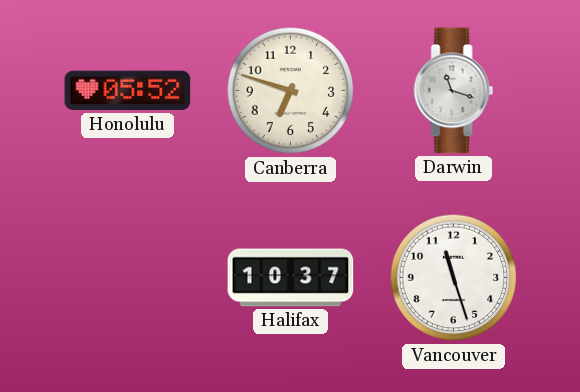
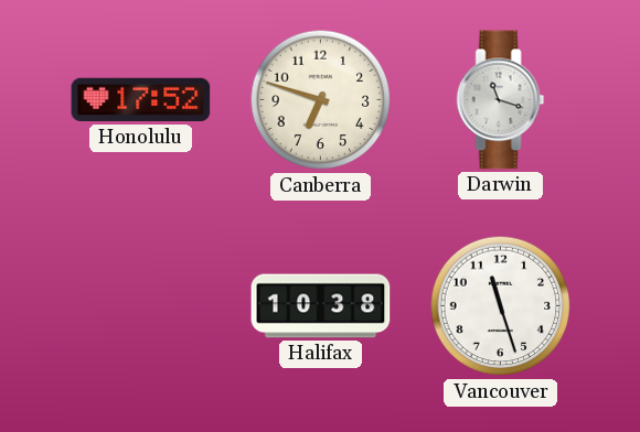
Honolulu: 05:52 -> 17:52
Halifax: 10:37 -> 10:38
